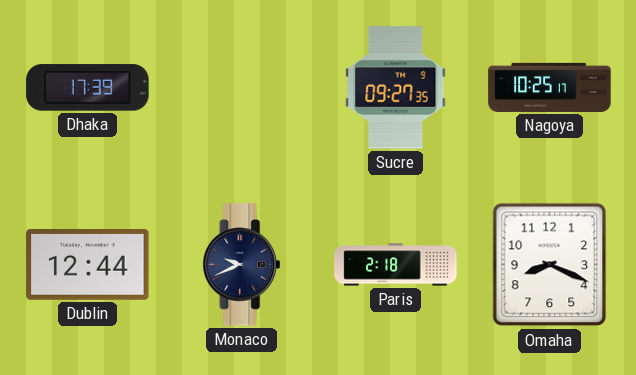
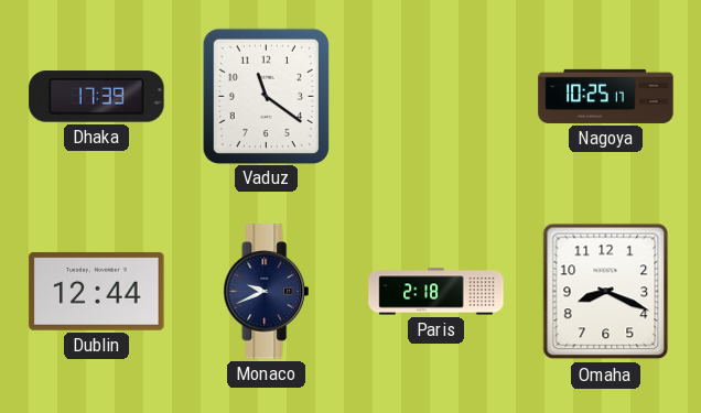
Vaduz: none -> 11:21
Sucre: 09:27 -> none
